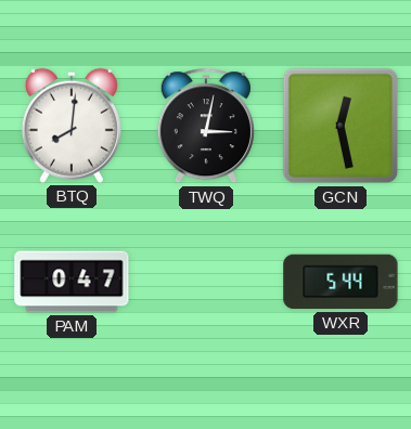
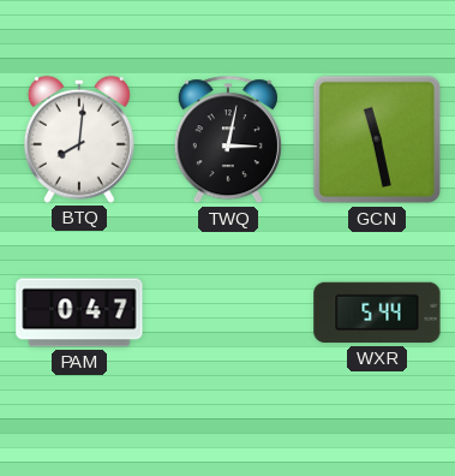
GCN: 12:28 -> 11:28
